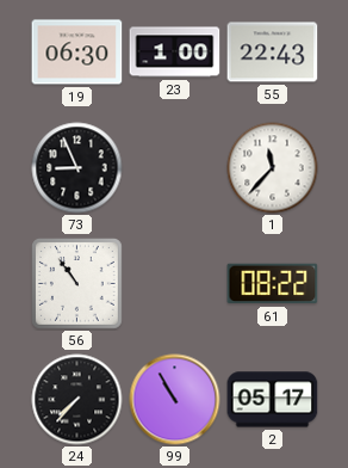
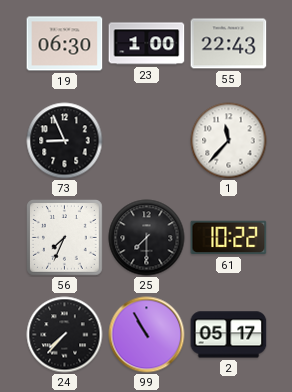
56: 10:54 -> 7:34
25: none -> 7:30
61: 08:22 -> 10:22
